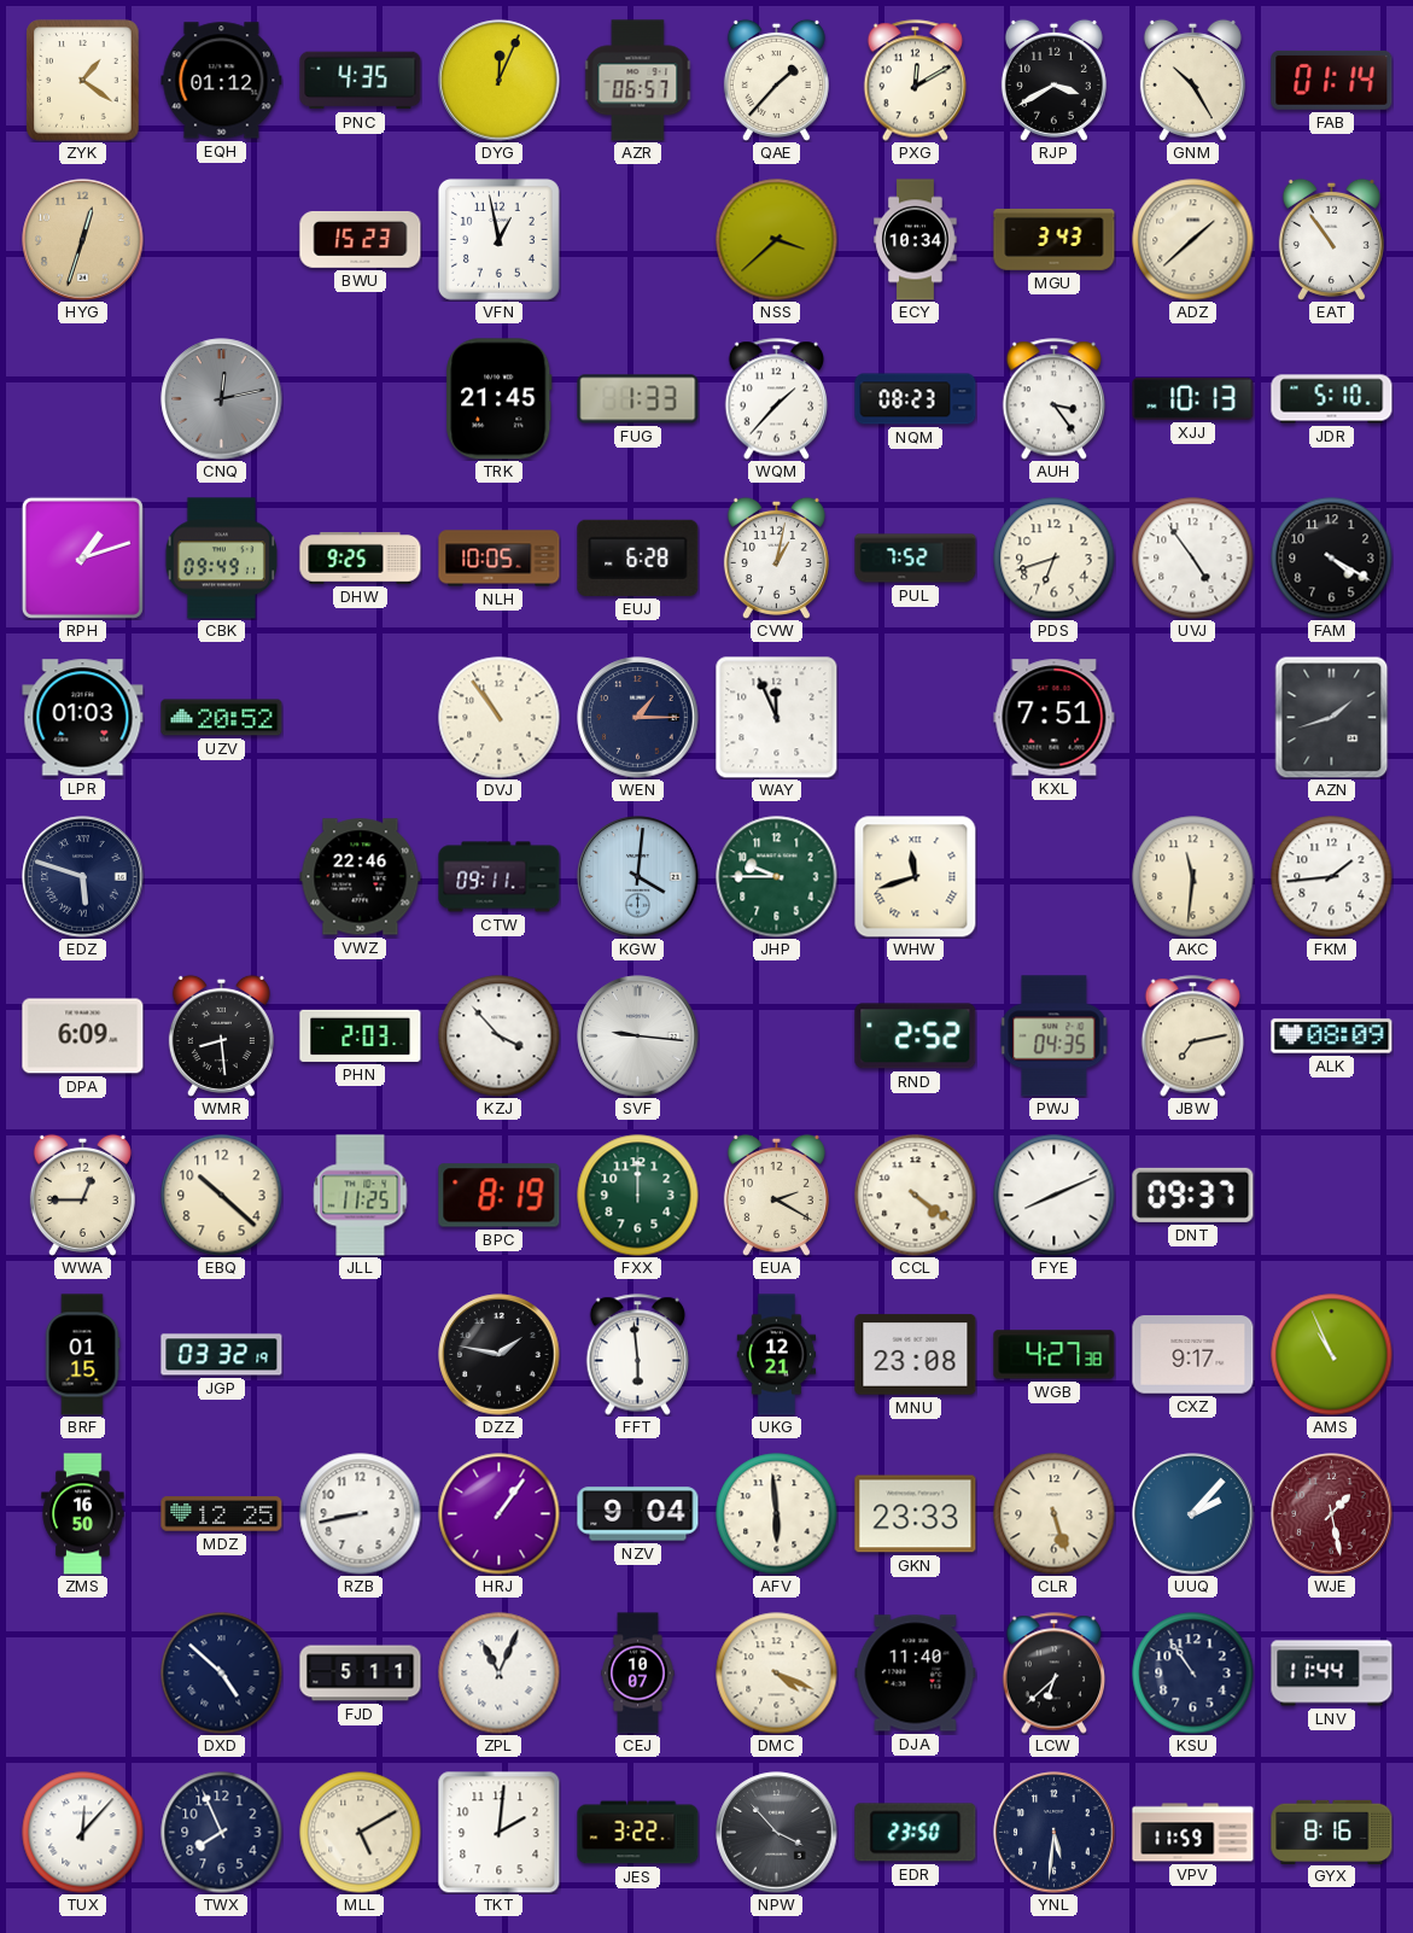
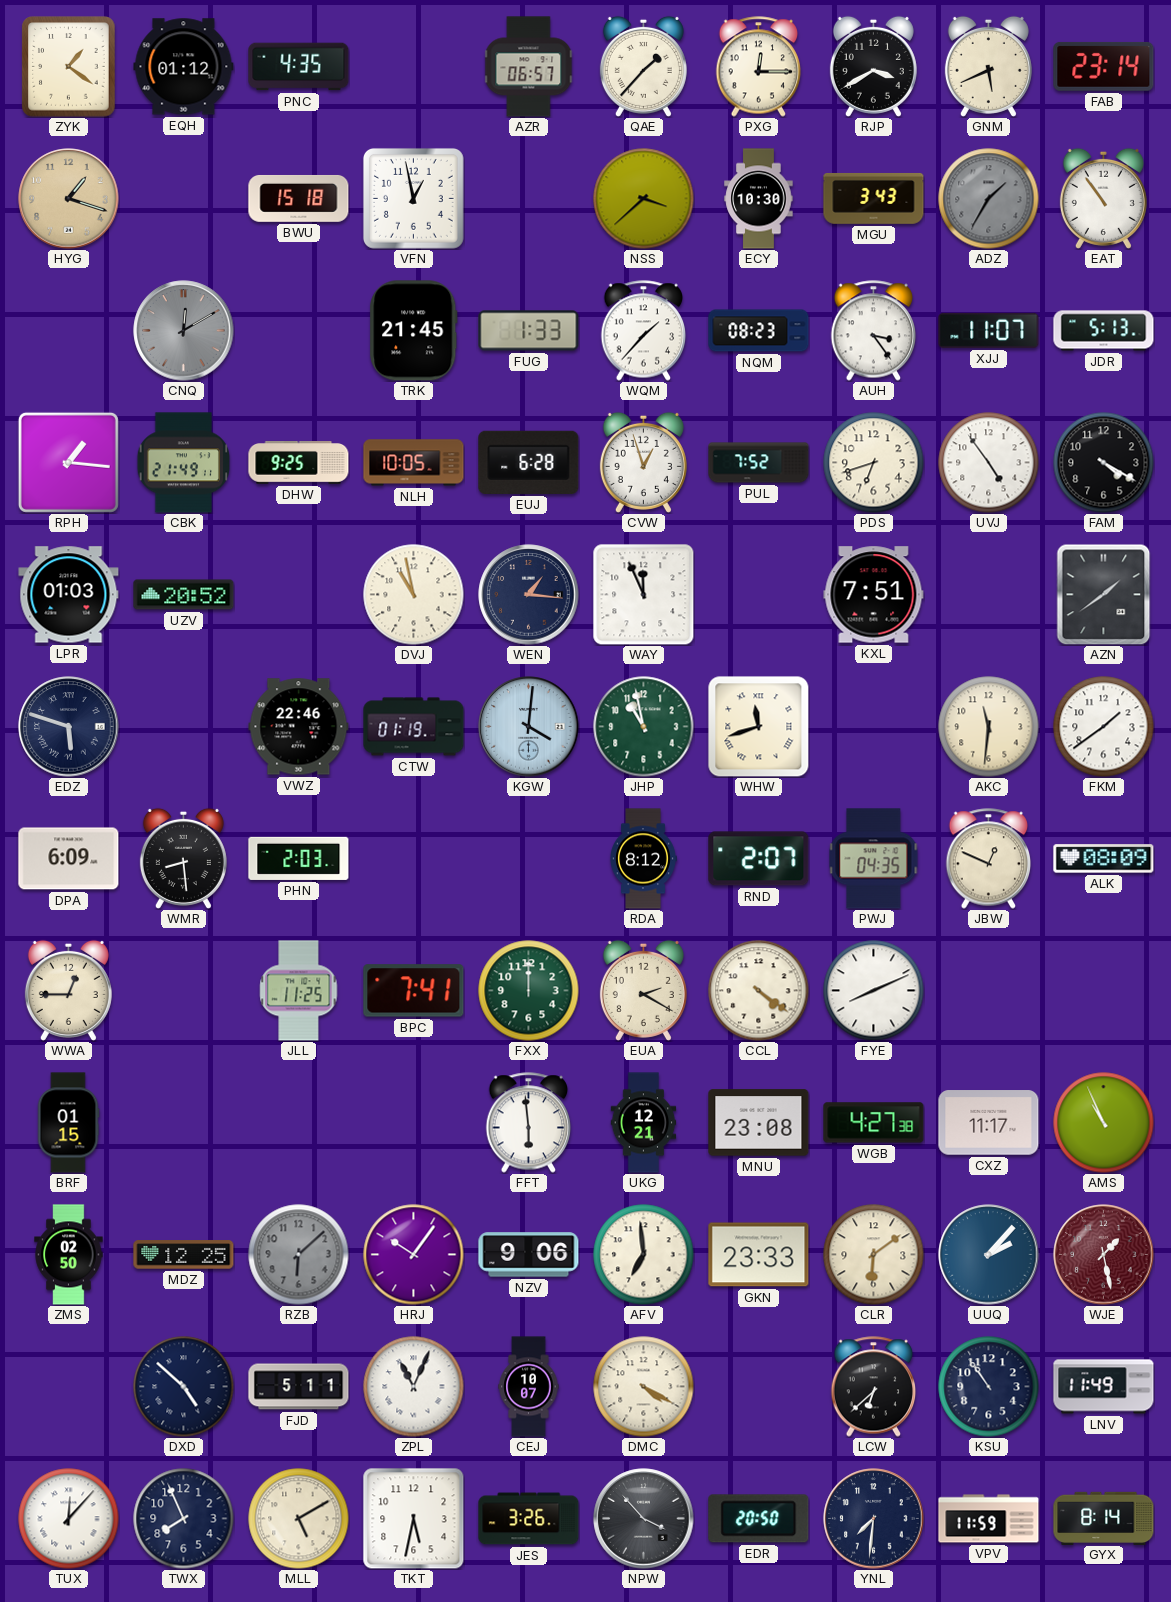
DYG: 12:04 -> none
PXG: 12:10 -> 12:15
GNM: 10:25 -> 5:41
FAB: 01:14 -> 23:14
HYG: 12:33 -> 1:18
BWU: 15:23 -> 15:18
ECY: 10:34 -> 10:30
ADZ: 1:38 -> 1:35
ADZ dial: cream -> grey
CNQ: 12:13 -> 12:10
XJJ: 10:13 -> 11:07
JDR: 5:10 -> 5:13
RPH: 1:12 -> 1:16
CBK: 09:49 -> 21:49
CVW: 1:02 -> 12:57
DVJ: 10:54 -> 10:58
WEN: 1:15 -> 1:16
AZN: 1:42 -> 1:39
CTW: 09:11 -> 01:19
JHP: 9:45 -> 10:58
FKM: 1:44 -> 1:39
KZJ: 3:53 -> none
SVF: 9:16 -> none
RDA: none -> 8:12
RND: 2:52 -> 2:07
JBW: 7:13 -> 12:49
EBQ: 10:22 -> none
BPC: 8:19 -> 7:41
DNT: 09:37 -> none
JGP: 03:32 -> none
DZZ: 1:47 -> none
CXZ: 9:17 -> 11:17
ZMS: 16:50 -> 02:50
RZB: 8:43 -> 6:08
RZB dial: white -> grey
HRJ: 1:06 -> 10:06
NZV: 9:04 -> 9:06
AFV: 5:59 -> 6:59
CLR: 5:27 -> 6:09
DMC: 4:19 -> 4:20
DJA: 11:40 -> none
LNV: 11:44 -> 11:49
TKT: 2:01 -> 5:32
JES: 3:22 -> 3:26
EDR: 23:50 -> 20:50
YNL: 5:31 -> 7:31
GYX: 8:16 -> 8:14
